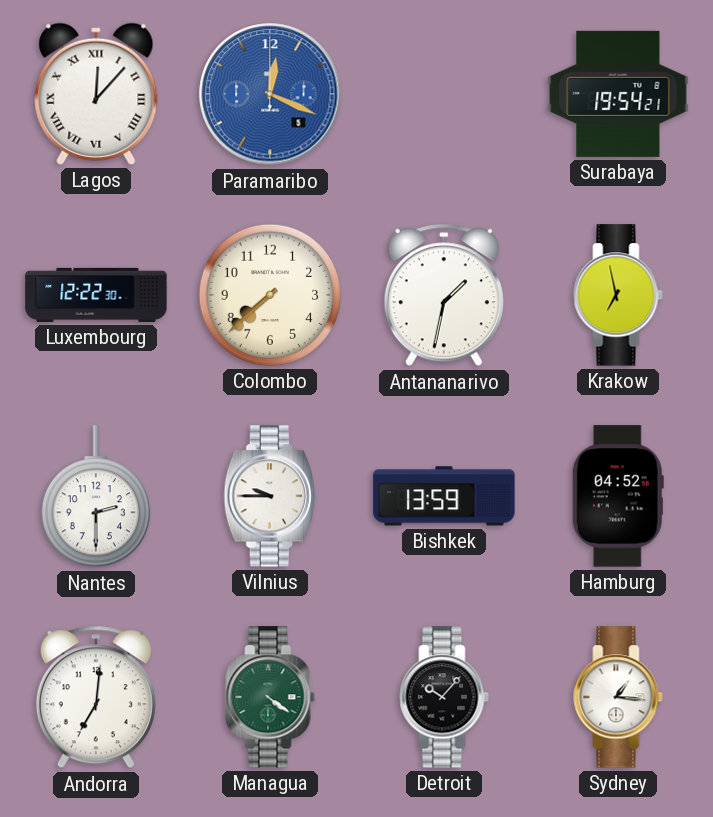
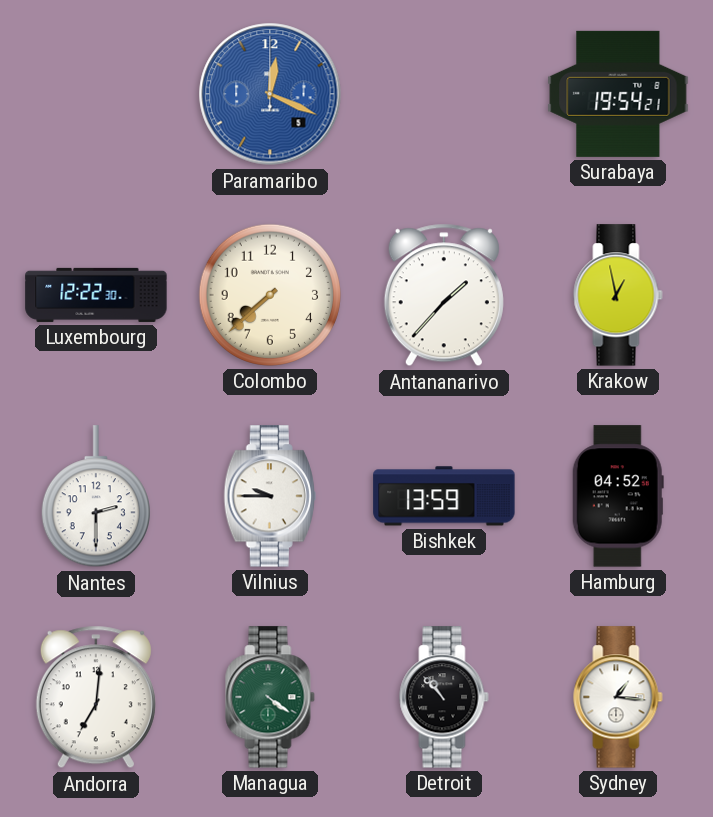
Lagos: 12:07 -> none
Antananarivo: 1:32 -> 1:37
Krakow: 6:58 -> 12:58
Detroit: 10:07 -> 10:53
